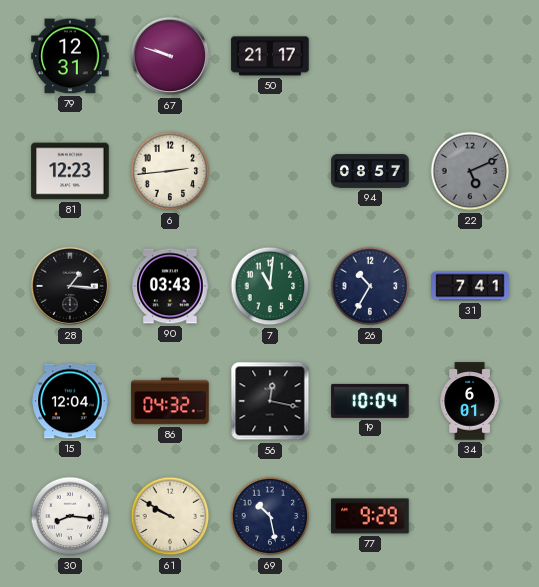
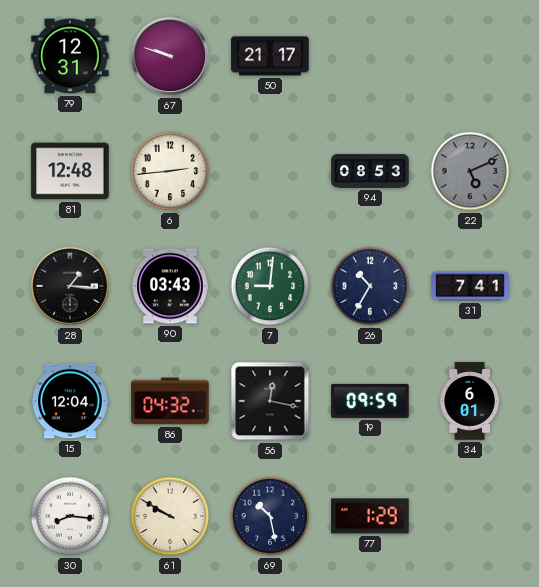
81: 12:23 -> 12:48
94: 08:57 -> 08:53
7: 11:01 -> 9:01
19: 10:04 -> 09:59
77: 9:29 -> 1:29
